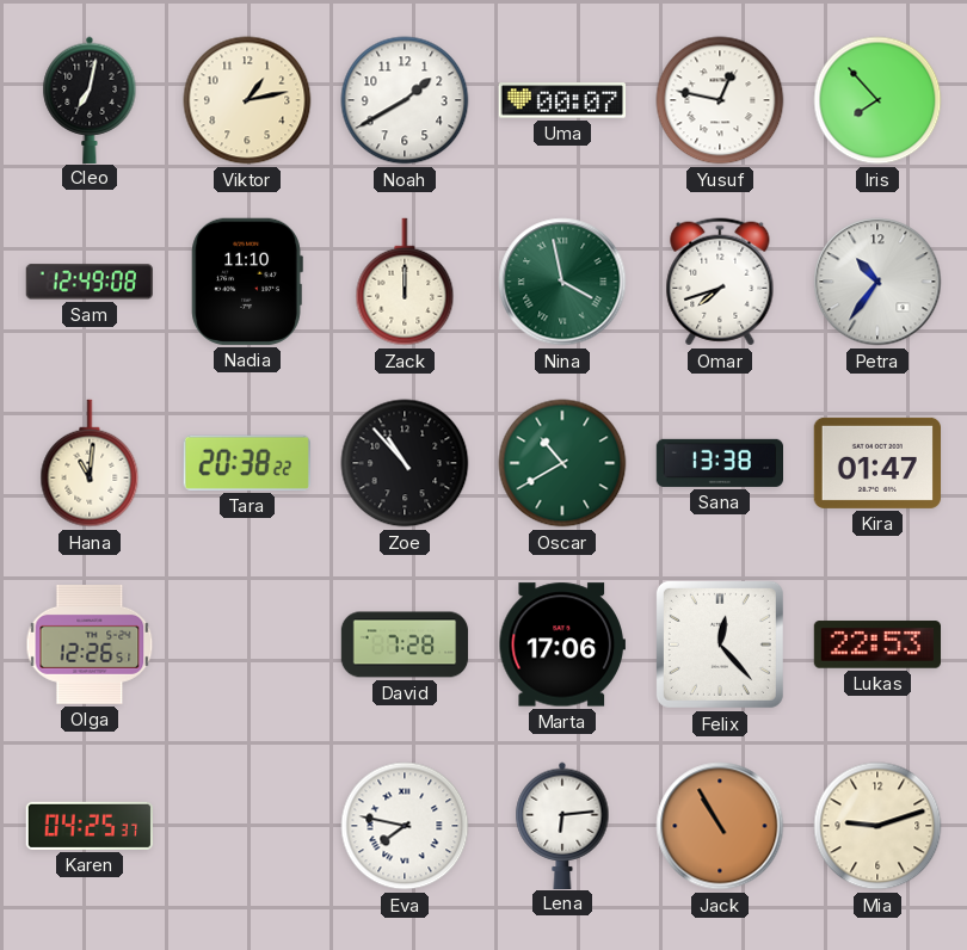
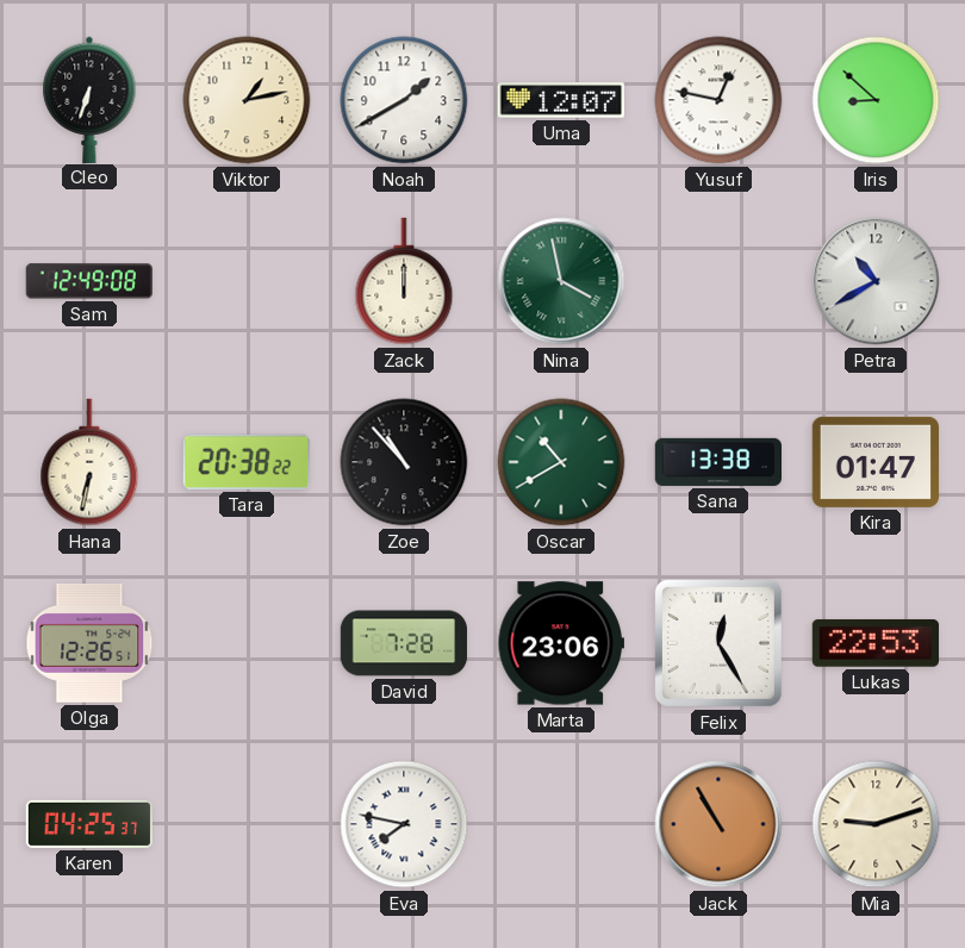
Cleo: 7:02 -> 6:33
Uma: 00:07 -> 12:07
Iris: 7:53 -> 8:52
Nadia: 11:10 -> none
Omar: 7:42 -> none
Petra: 10:36 -> 10:40
Hana: 11:01 -> 6:32
Marta: 17:06 -> 23:06
Felix: 12:23 -> 12:25
Lena: 6:14 -> none
